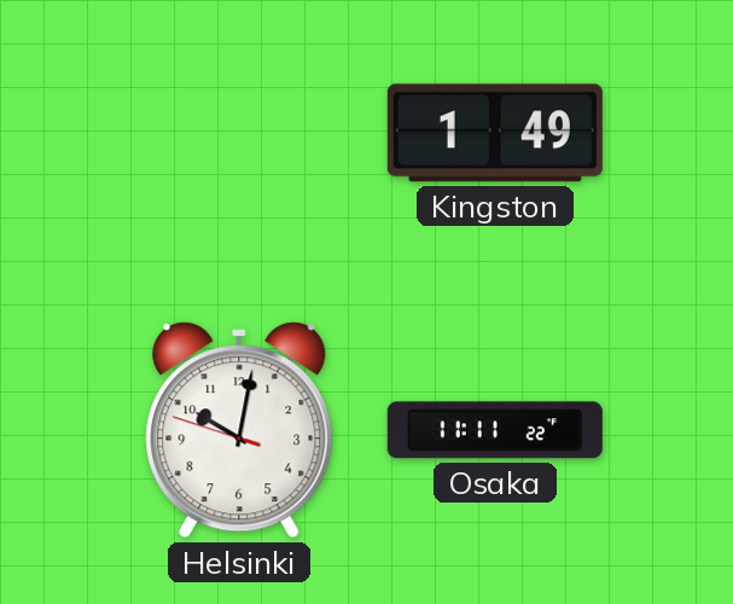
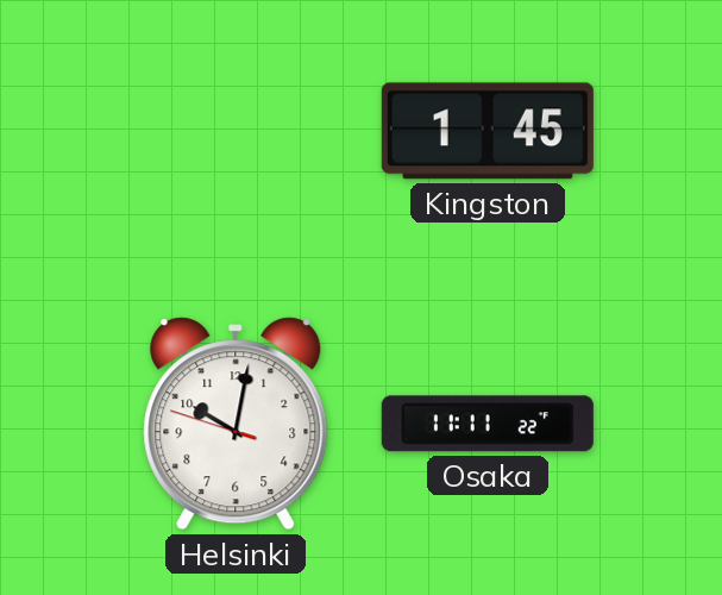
Kingston: 1:49 -> 1:45
